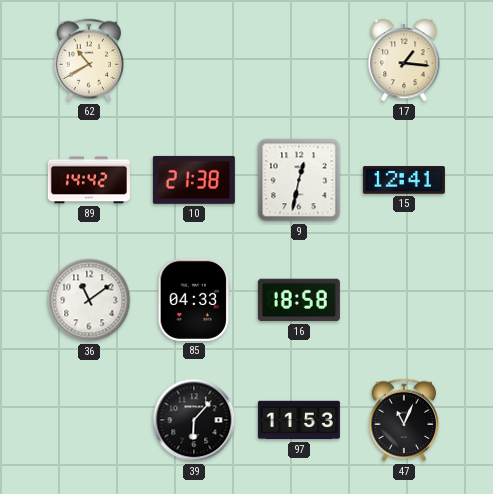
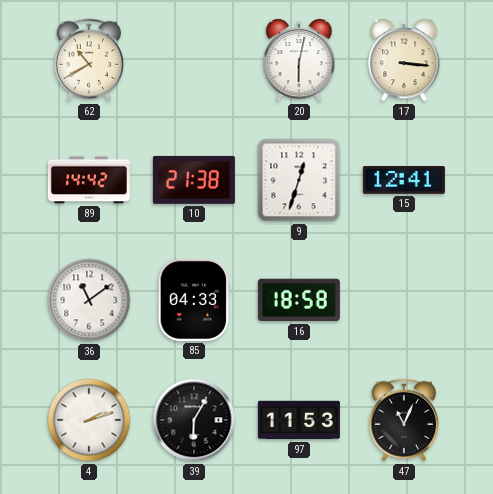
20: none -> 6:02
17: 1:16 -> 3:16
9: 12:32 -> 12:33
4: none -> 2:12
39: 6:07 -> 6:05
